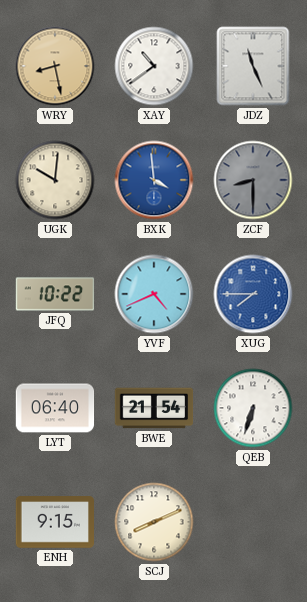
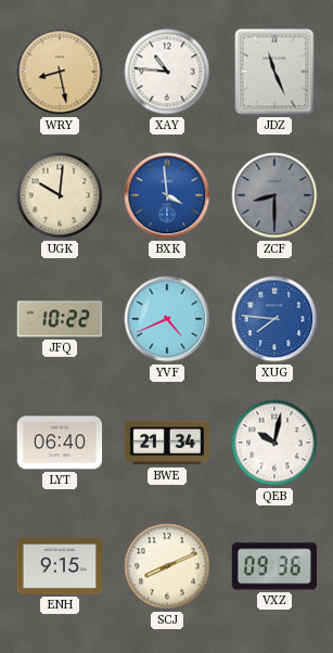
XAY: 10:39 -> 10:46
XUG: 7:45 -> 7:46
BWE: 21:54 -> 21:34
QEB: 6:33 -> 10:02
VXZ: none -> 09:36
